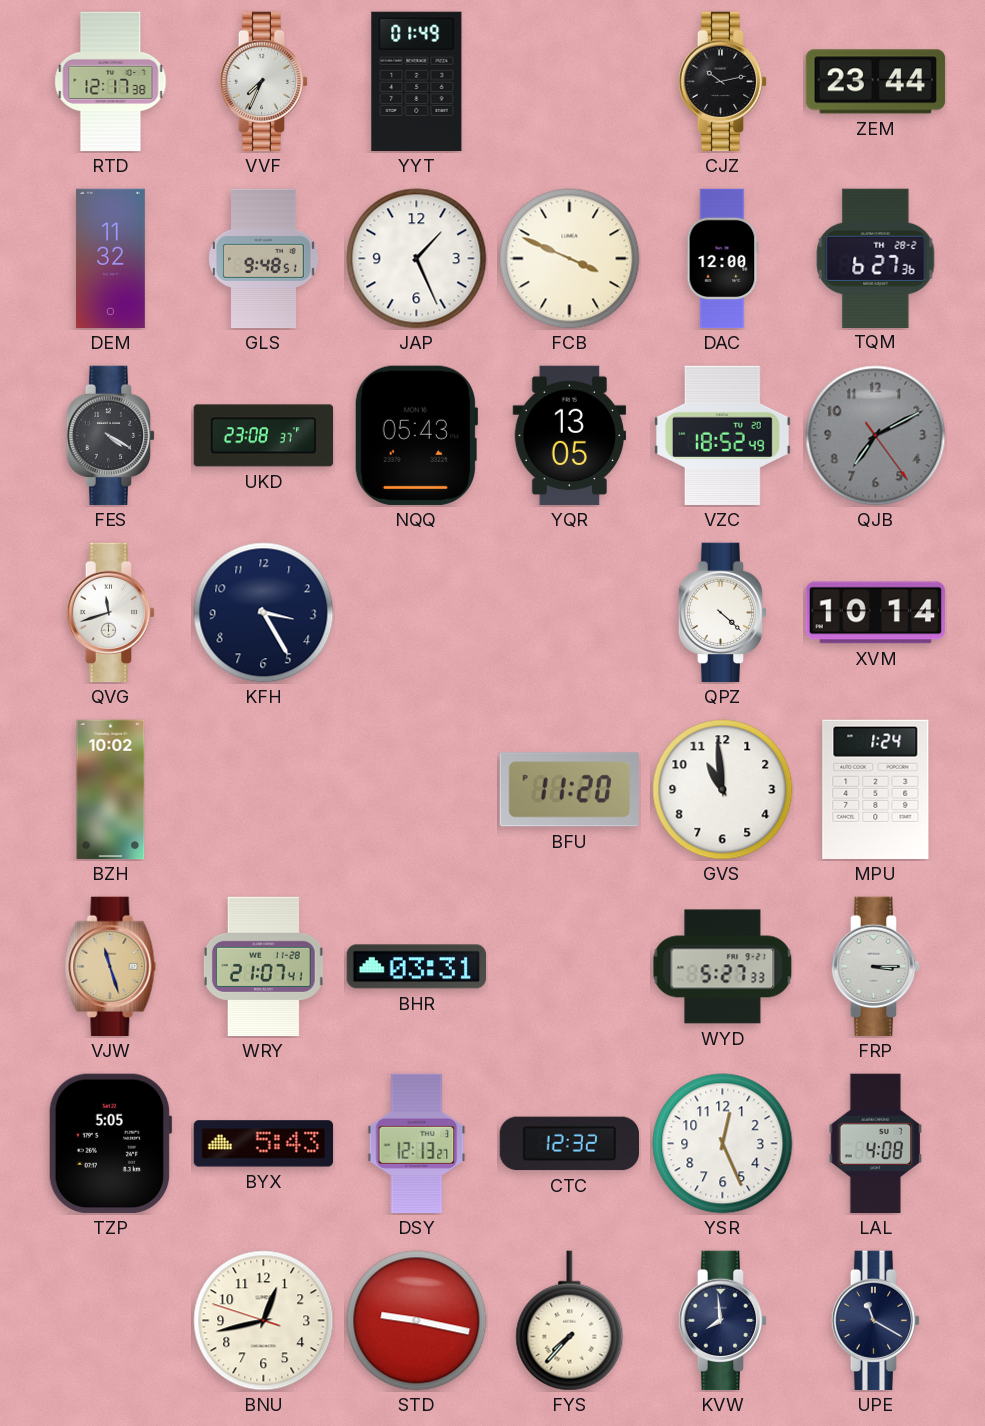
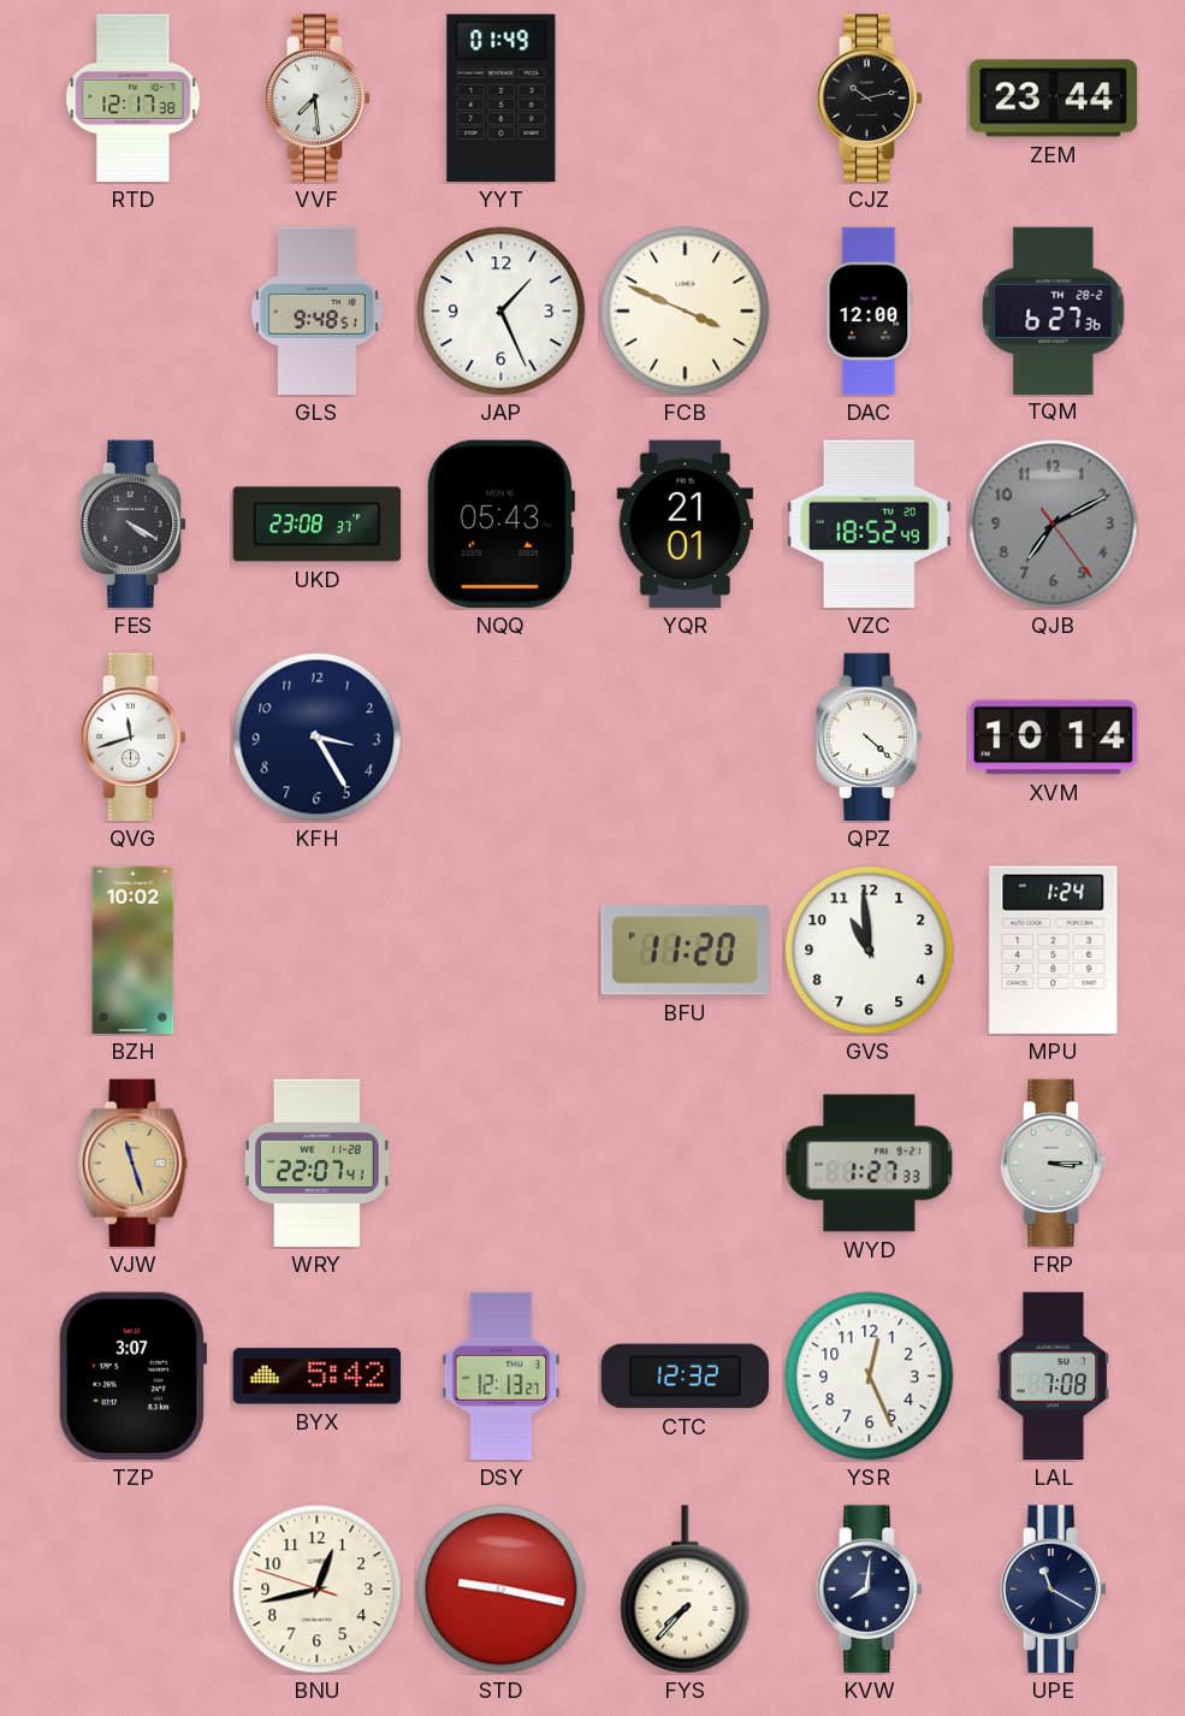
VVF: 7:34 -> 7:29
DEM: 11:32 -> none
YQR: 13:05 -> 21:01
WRY: 21:07 -> 22:07
BHR: 03:31 -> none
WYD: 5:27 -> 1:27
TZP: 5:05 -> 3:07
BYX: 5:43 -> 5:42
LAL: 4:08 -> 7:08
KVW: 7:59 -> 8:01
